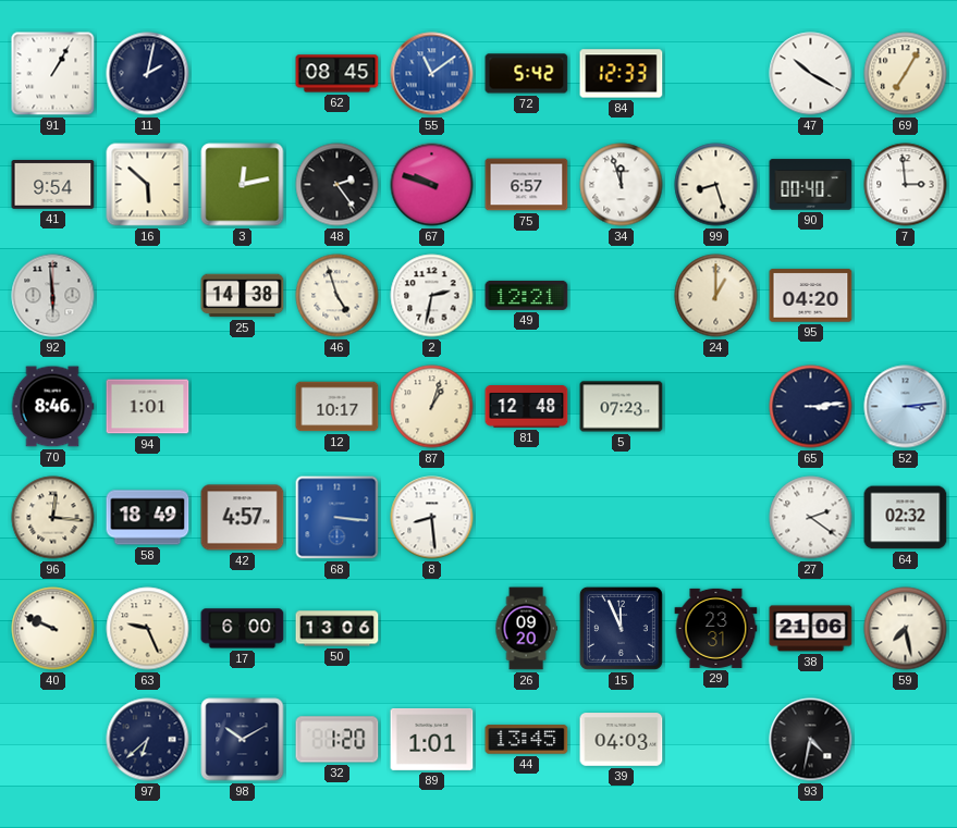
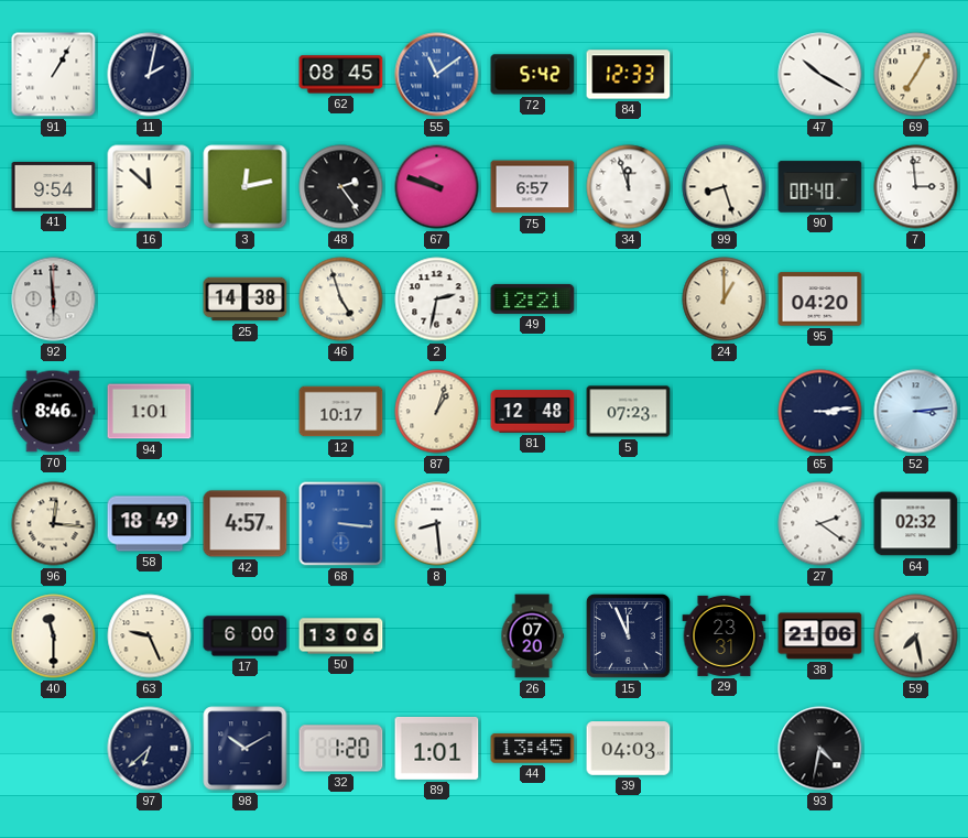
16: 5:52 -> 11:52
40: 9:49 -> 11:30
26: 09:20 -> 07:20
